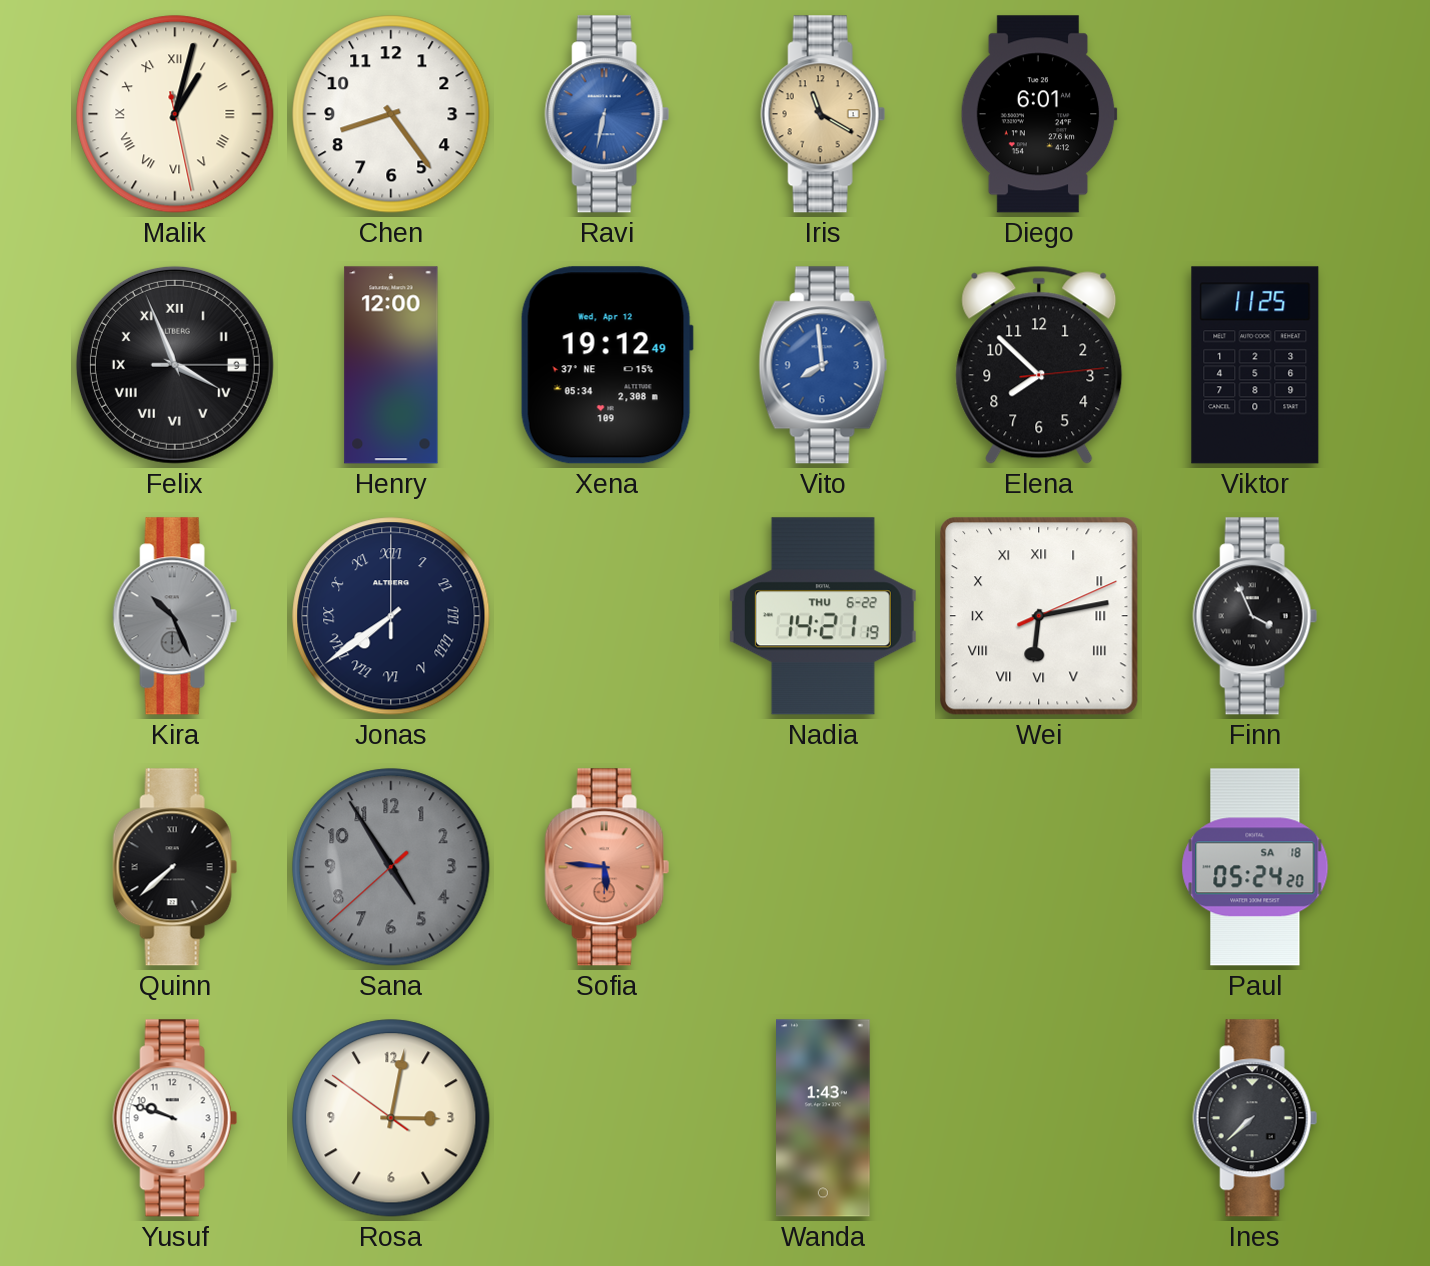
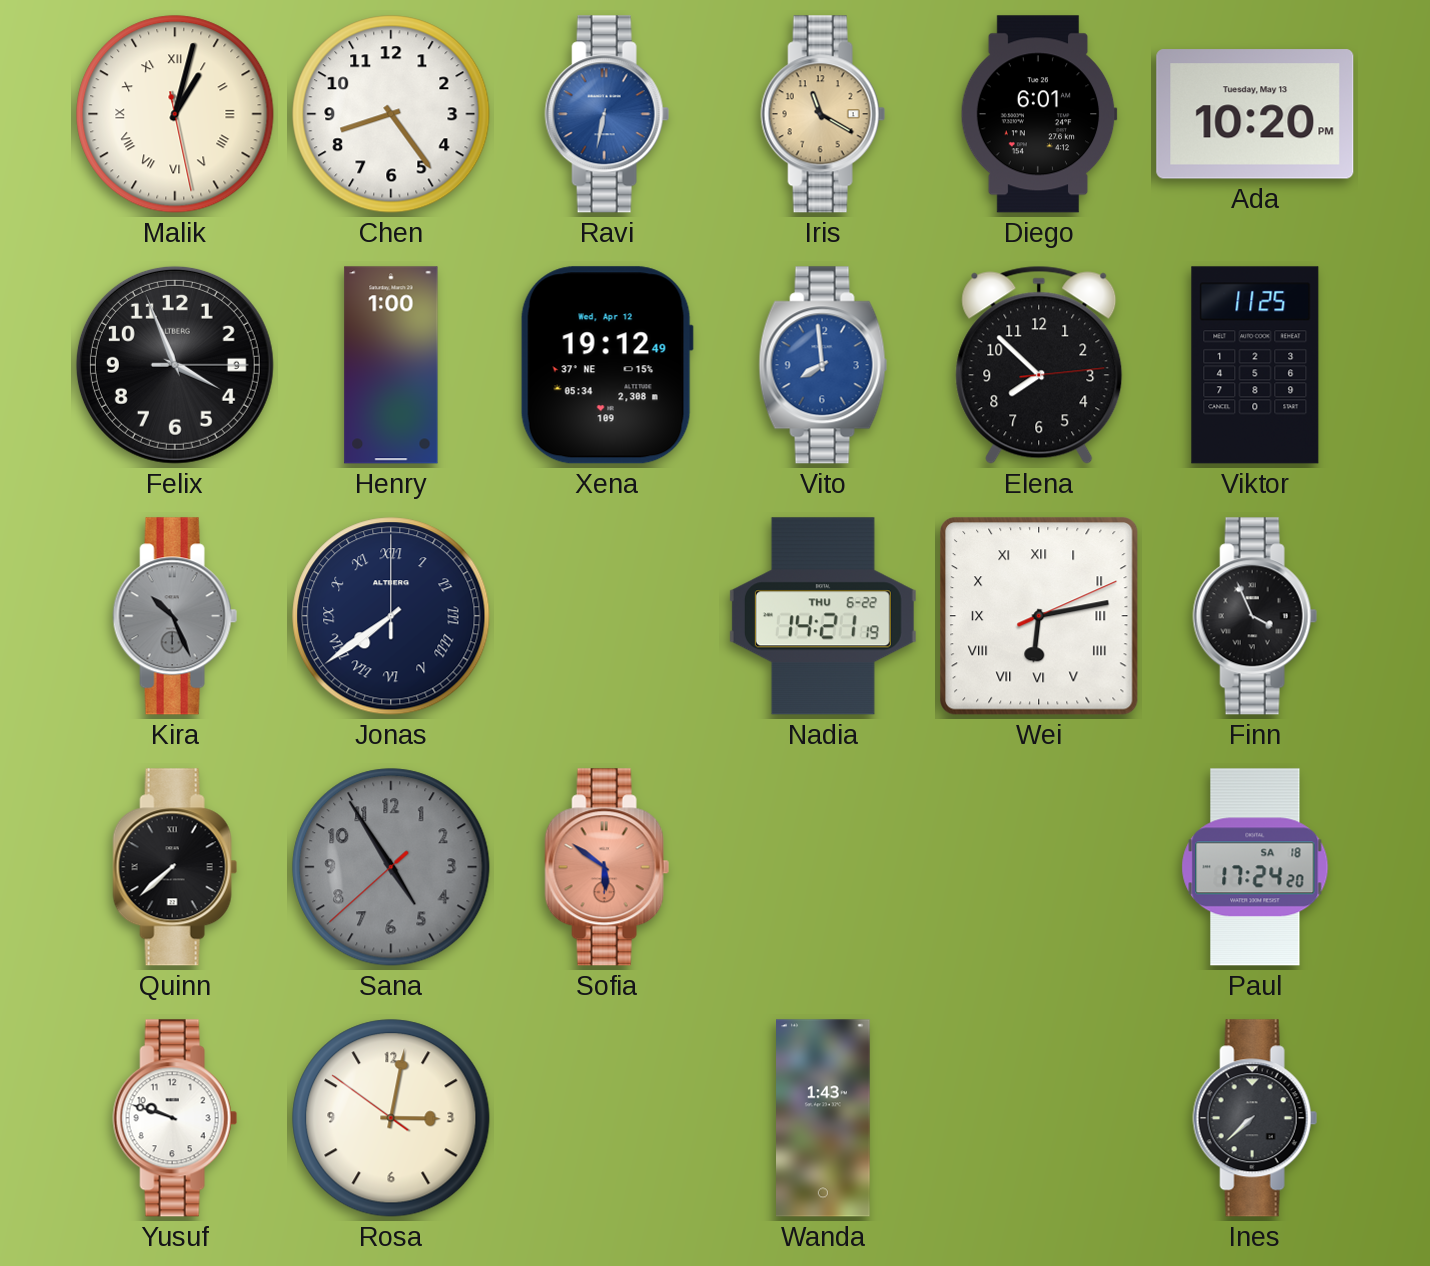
Ada: none -> 10:20
Felix numerals: Roman -> Arabic
Henry: 12:00 -> 1:00
Sofia: 5:46 -> 5:51
Paul: 05:24 -> 17:24
